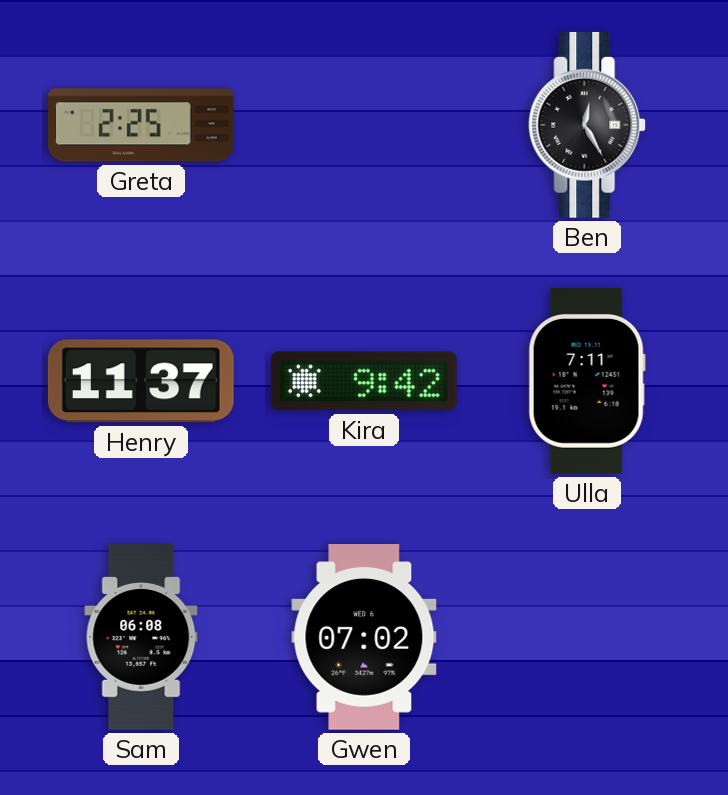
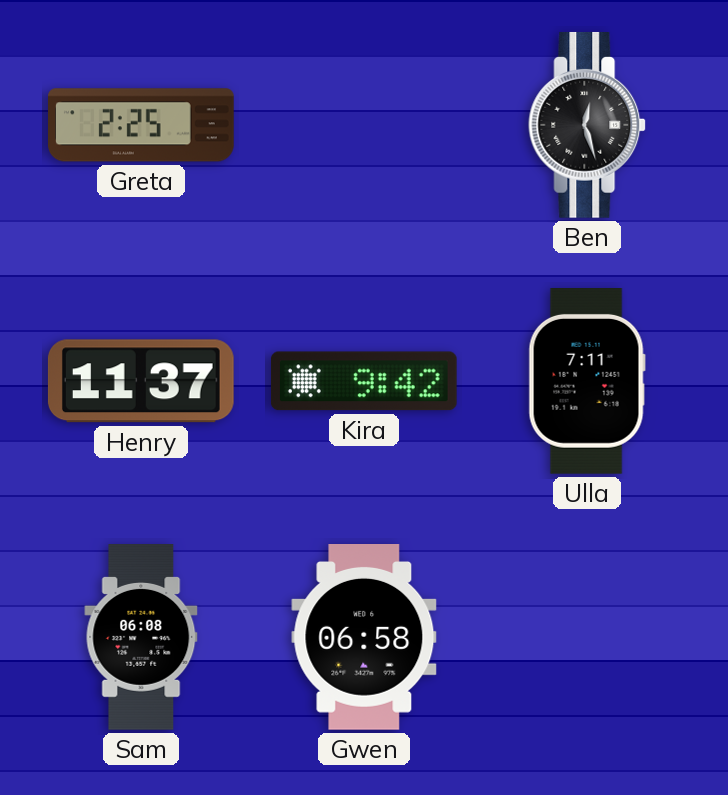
Ben: 12:25 -> 12:27
Gwen: 07:02 -> 06:58
